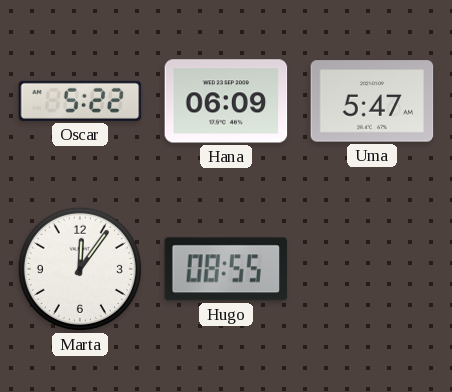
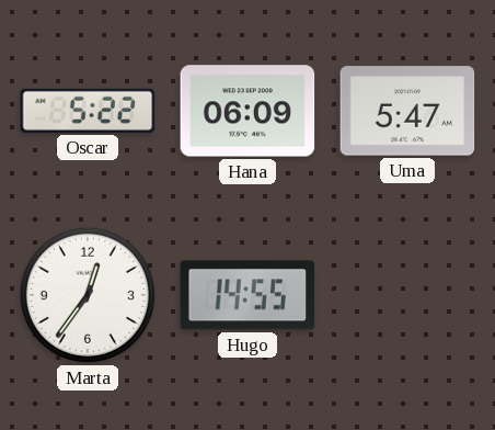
Marta: 12:06 -> 12:36
Hugo: 08:55 -> 14:55
